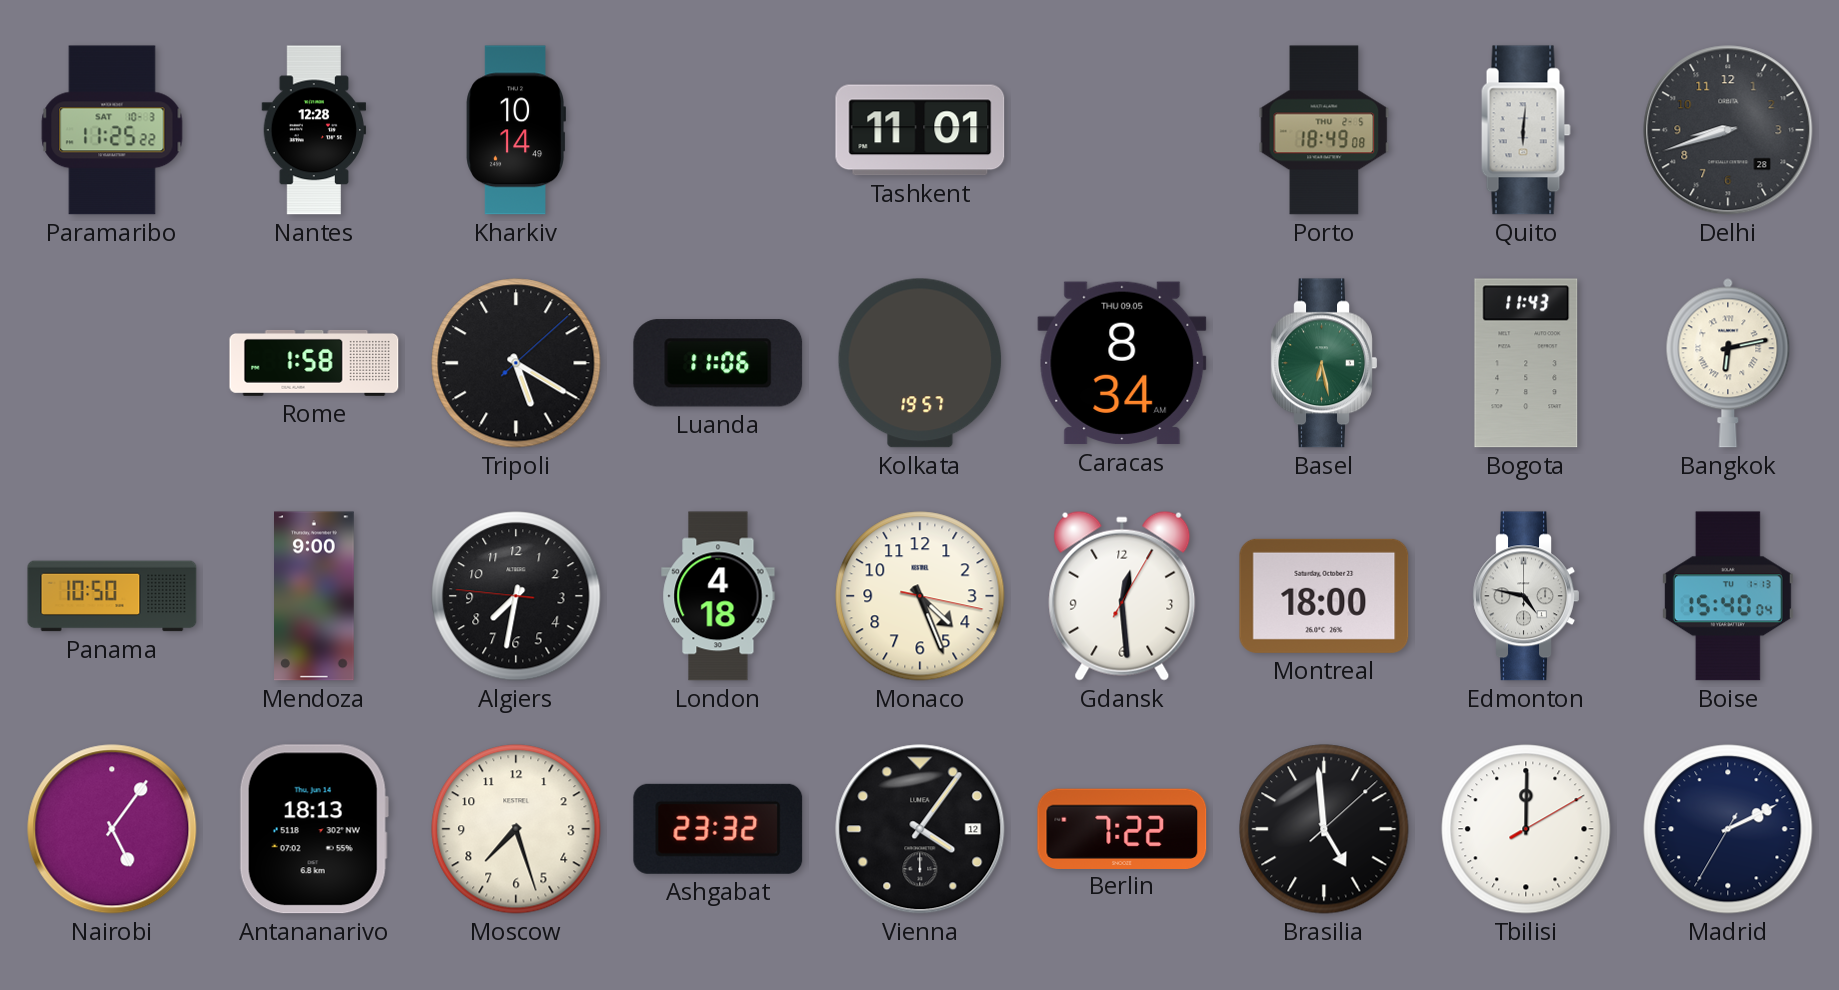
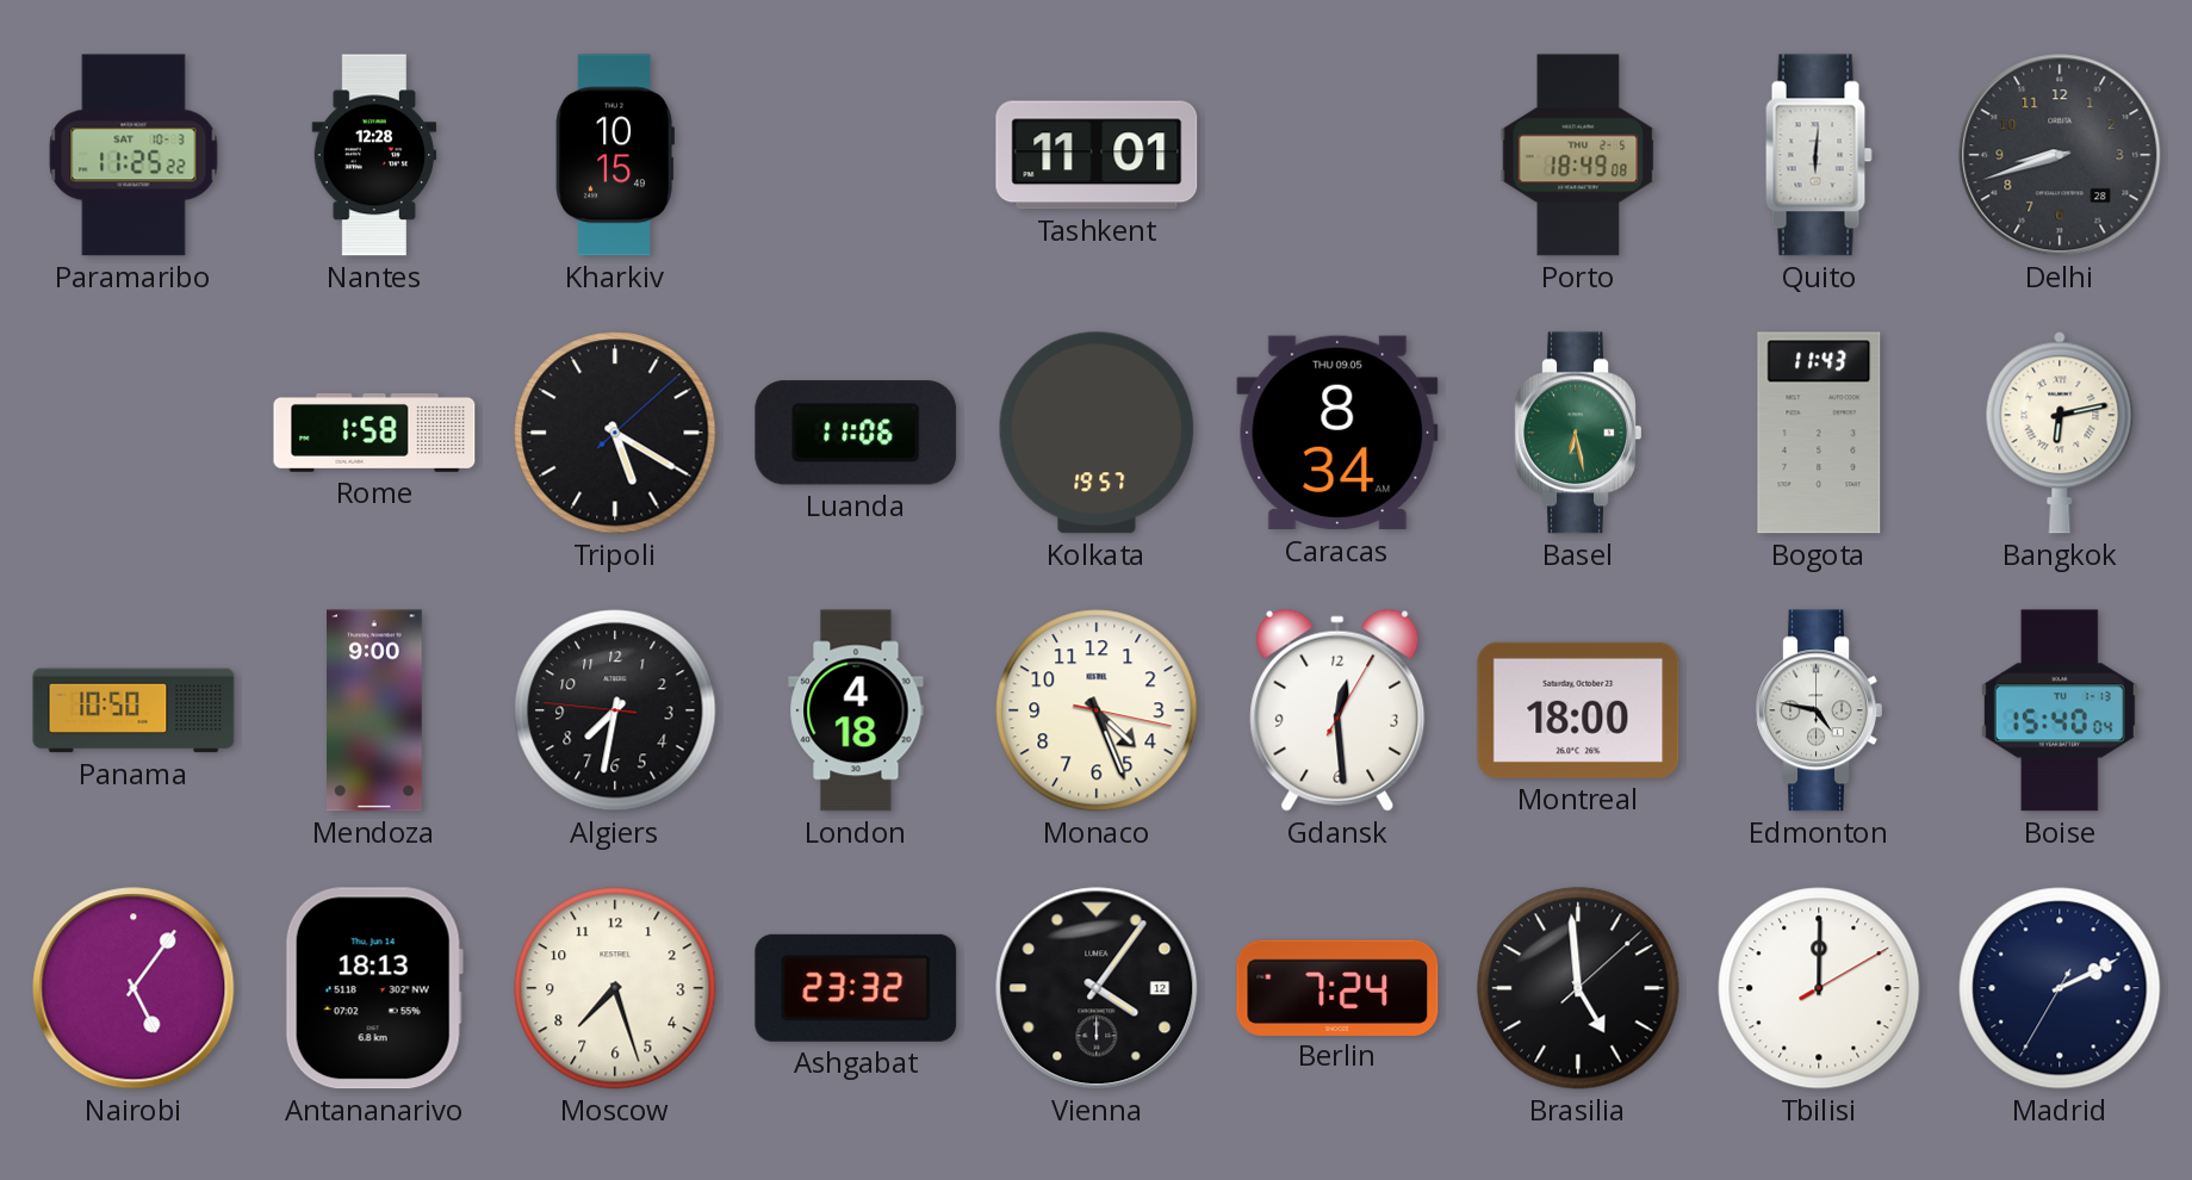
Kharkiv: 10:14 -> 10:15
Berlin: 7:22 -> 7:24
